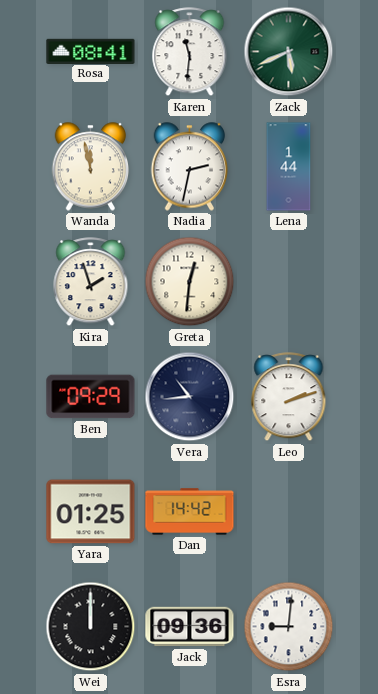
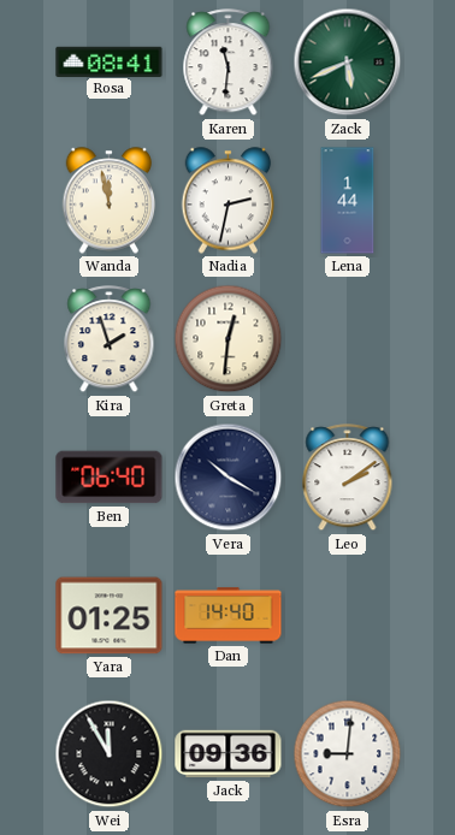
Ben: 09:29 -> 06:40
Vera: 10:44 -> 10:20
Leo: 2:12 -> 2:09
Dan: 14:42 -> 14:40
Wei: 12:00 -> 11:55
